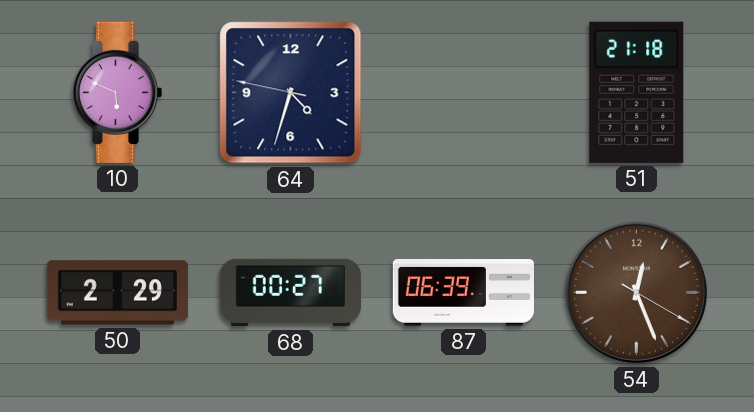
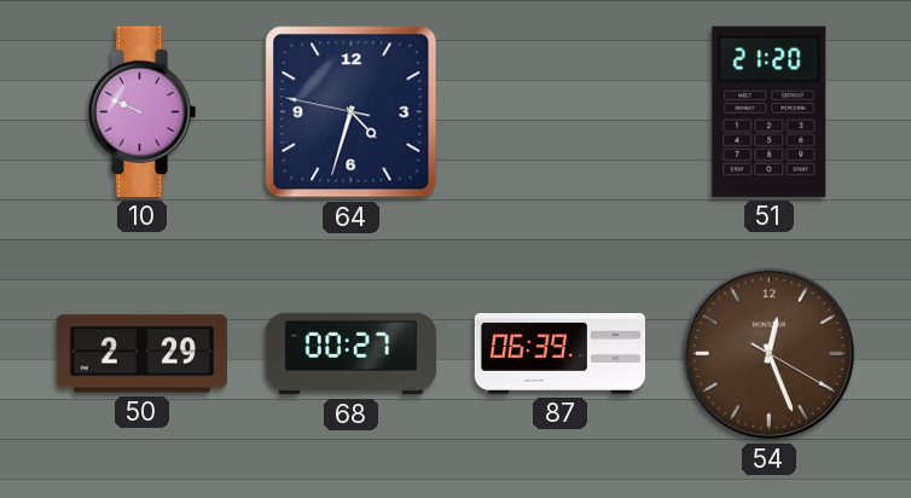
10: 5:49 -> 9:49
51: 21:18 -> 21:20
